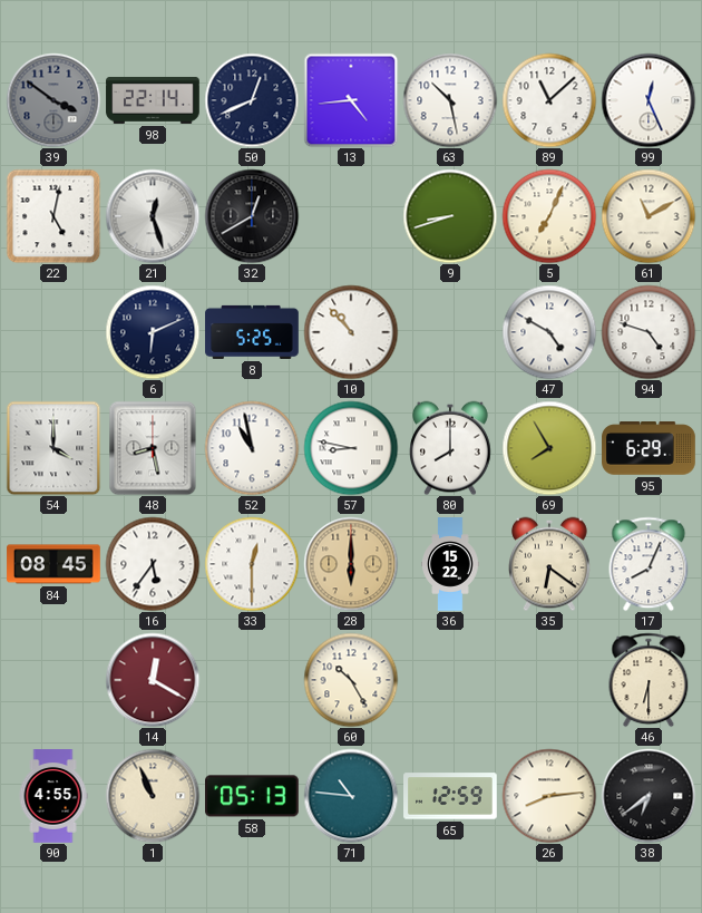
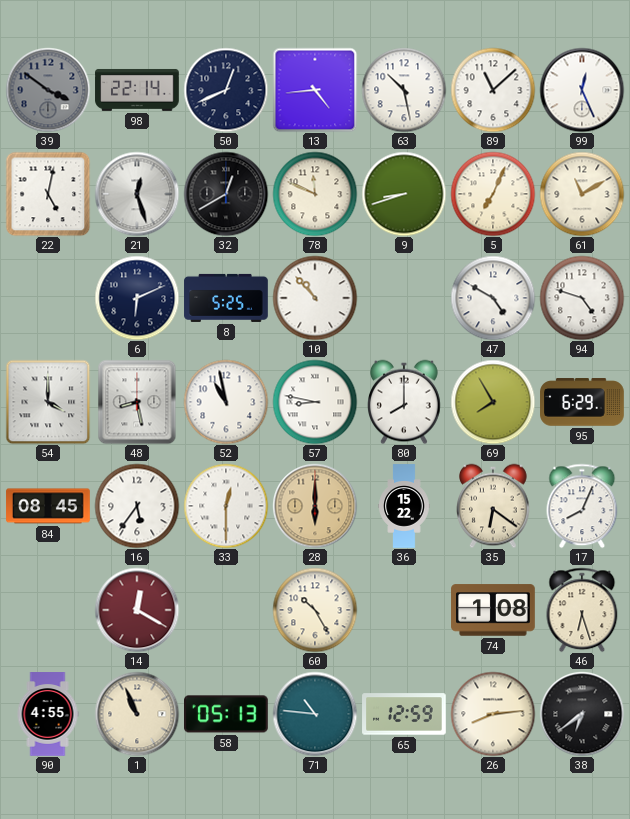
78: none -> 11:49
74: none -> 1:08
46: 6:30 -> 6:27
